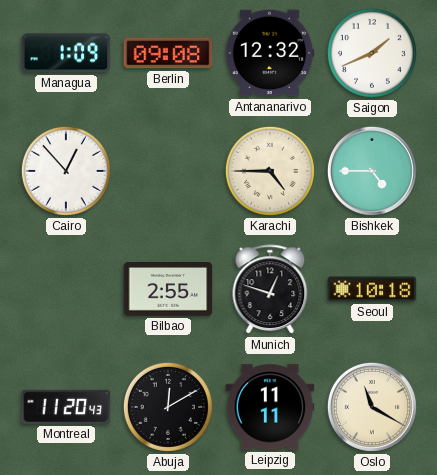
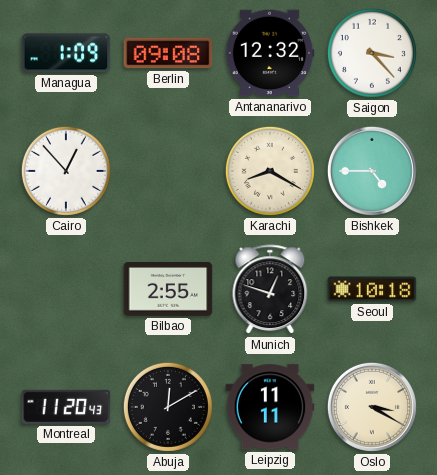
Saigon: 1:41 -> 3:23
Karachi: 4:45 -> 8:20
Oslo: 11:20 -> 3:20
